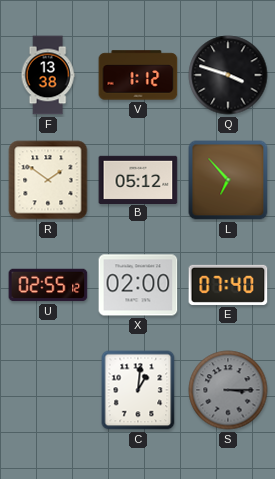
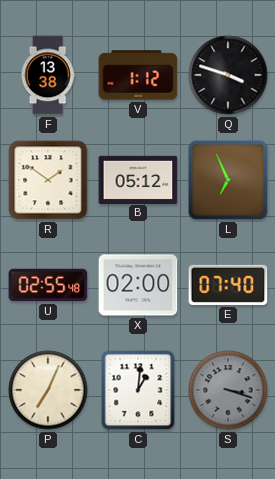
L: 6:53 -> 6:56
U: 02:55:12 -> 02:55:48
P: none -> 7:04
S: 3:15 -> 3:18
